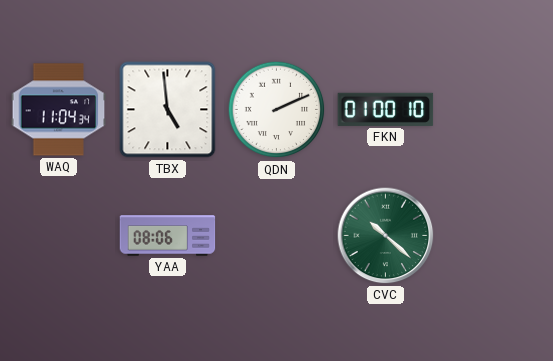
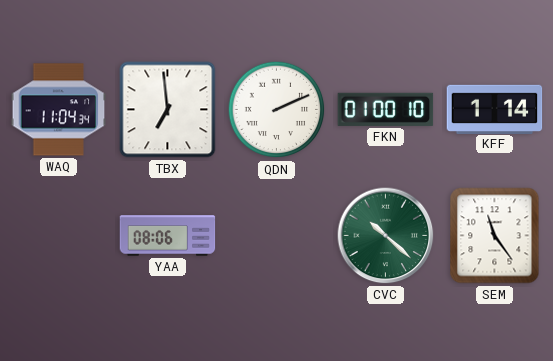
TBX: 4:59 -> 6:59
KFF: none -> 1:14
SEM: none -> 11:24
